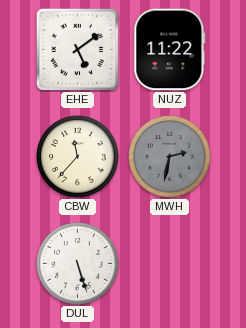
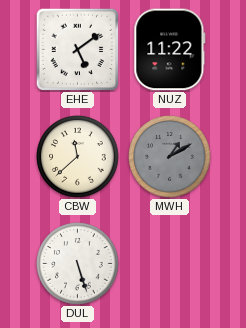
CBW: 11:37 -> 11:38
MWH: 2:32 -> 1:10
